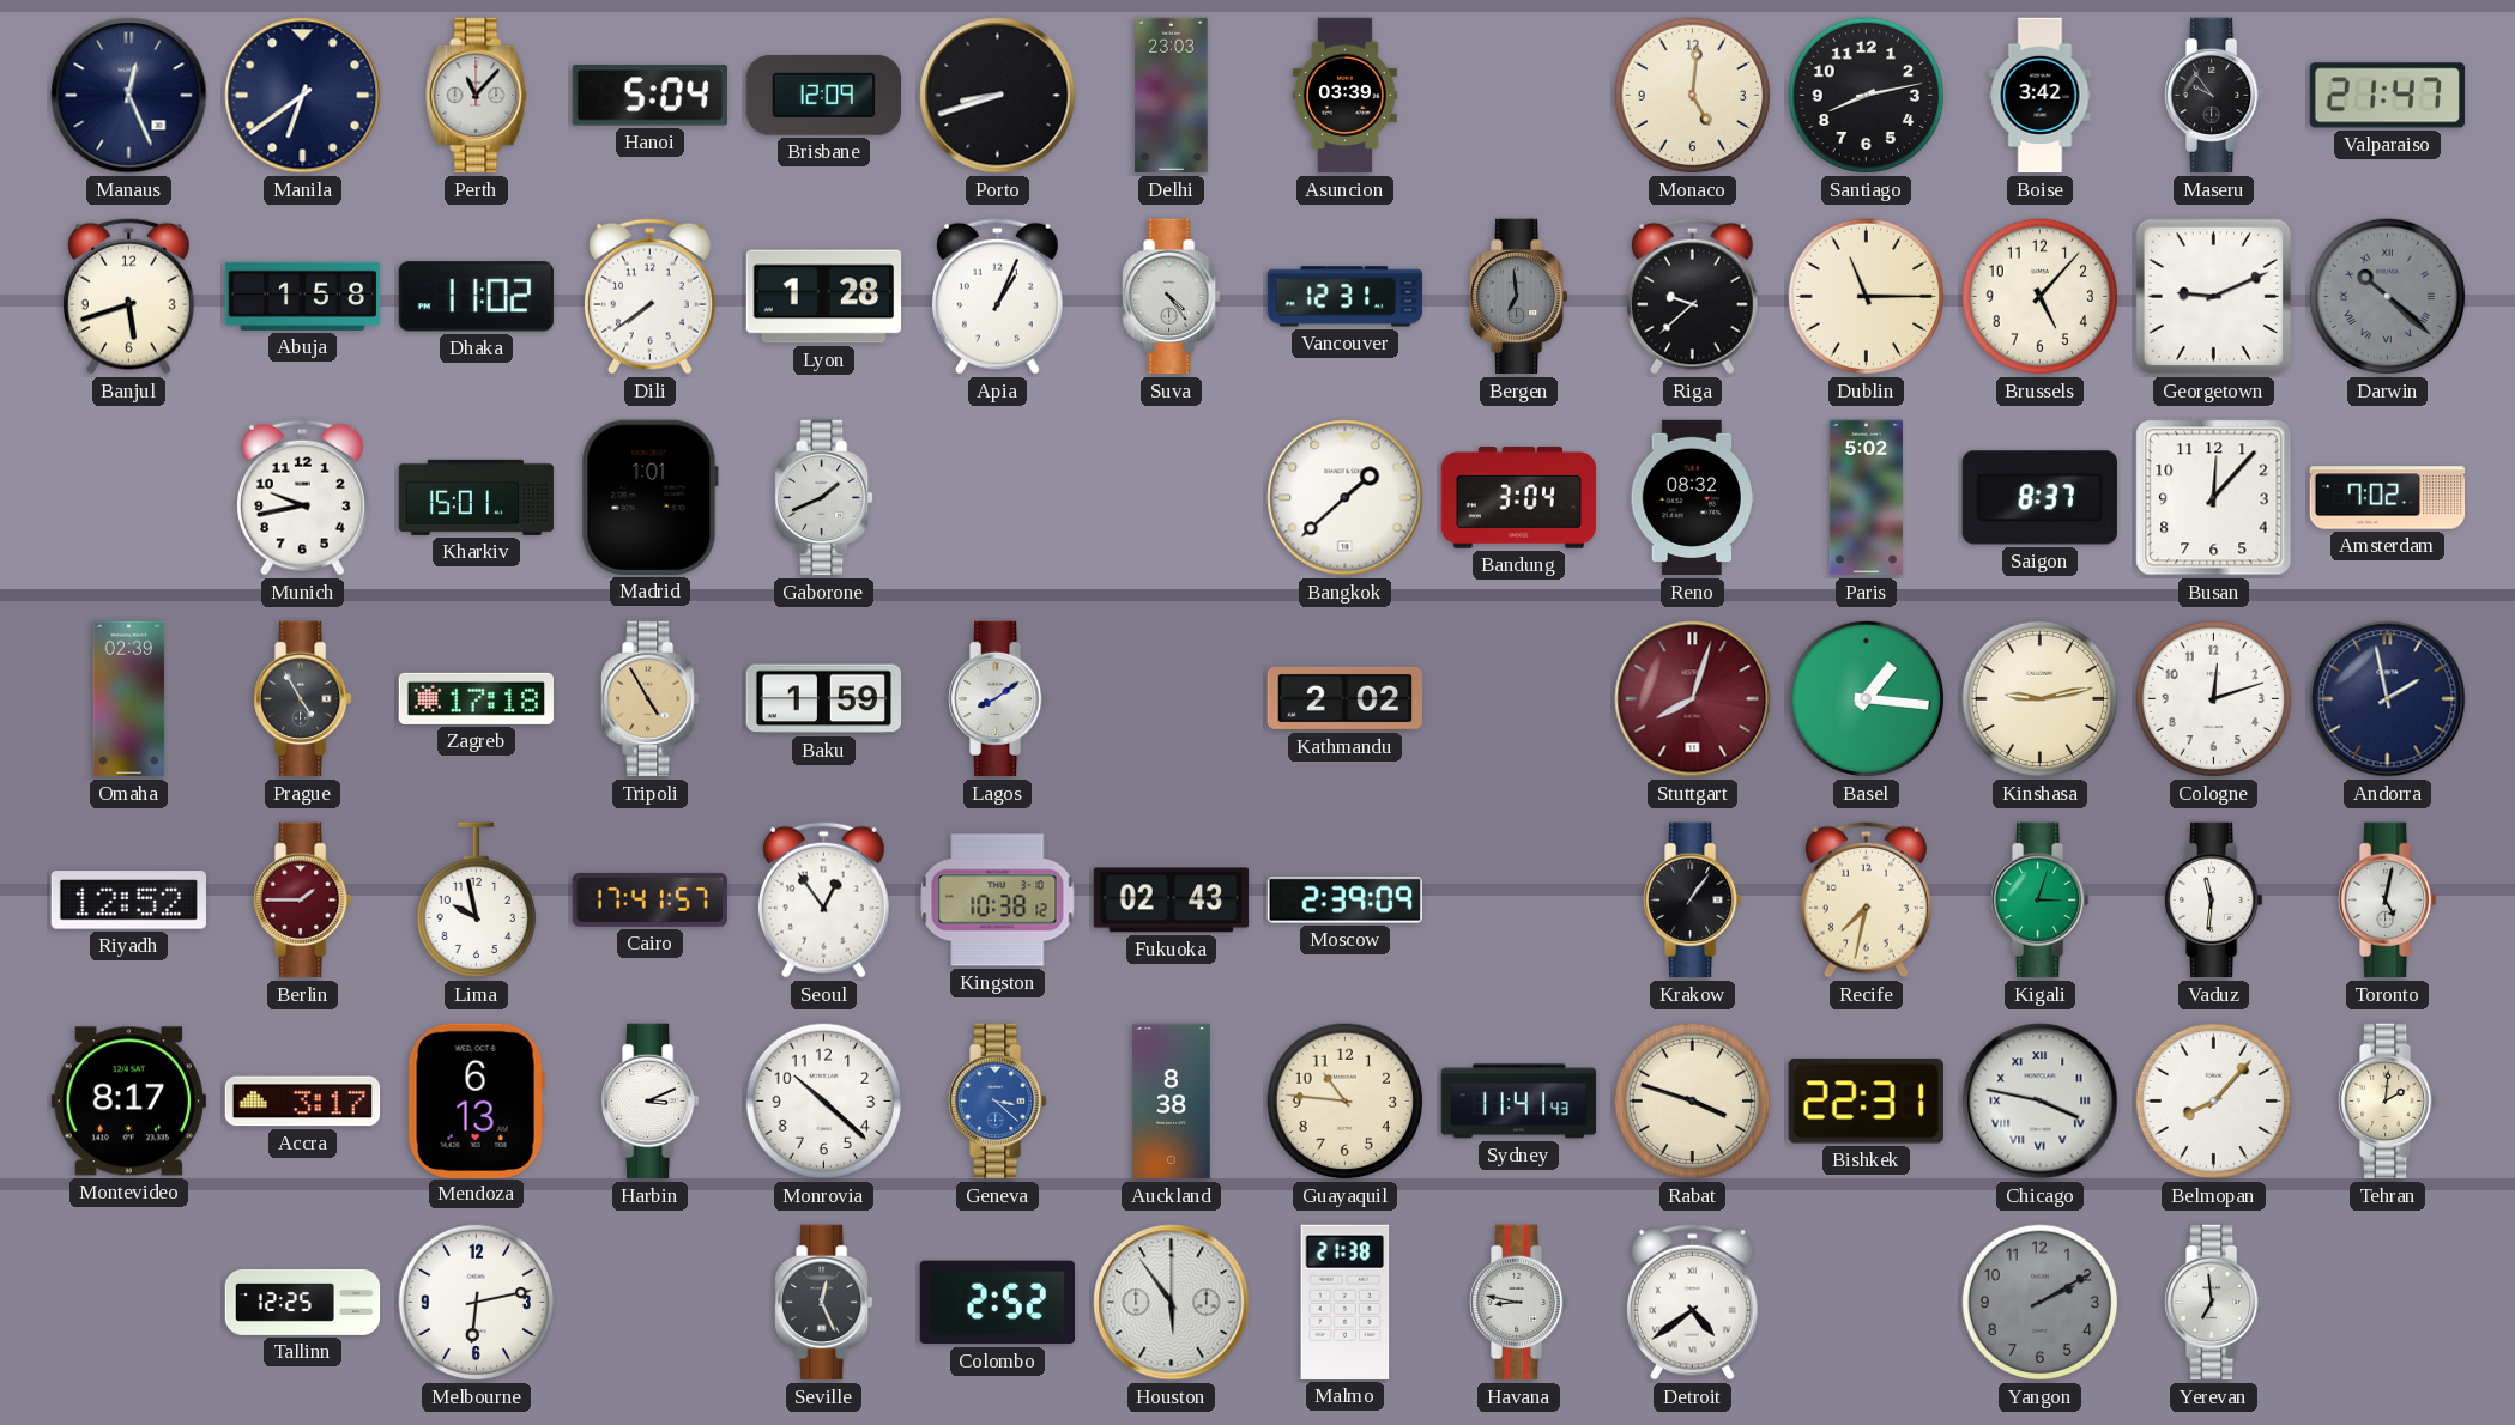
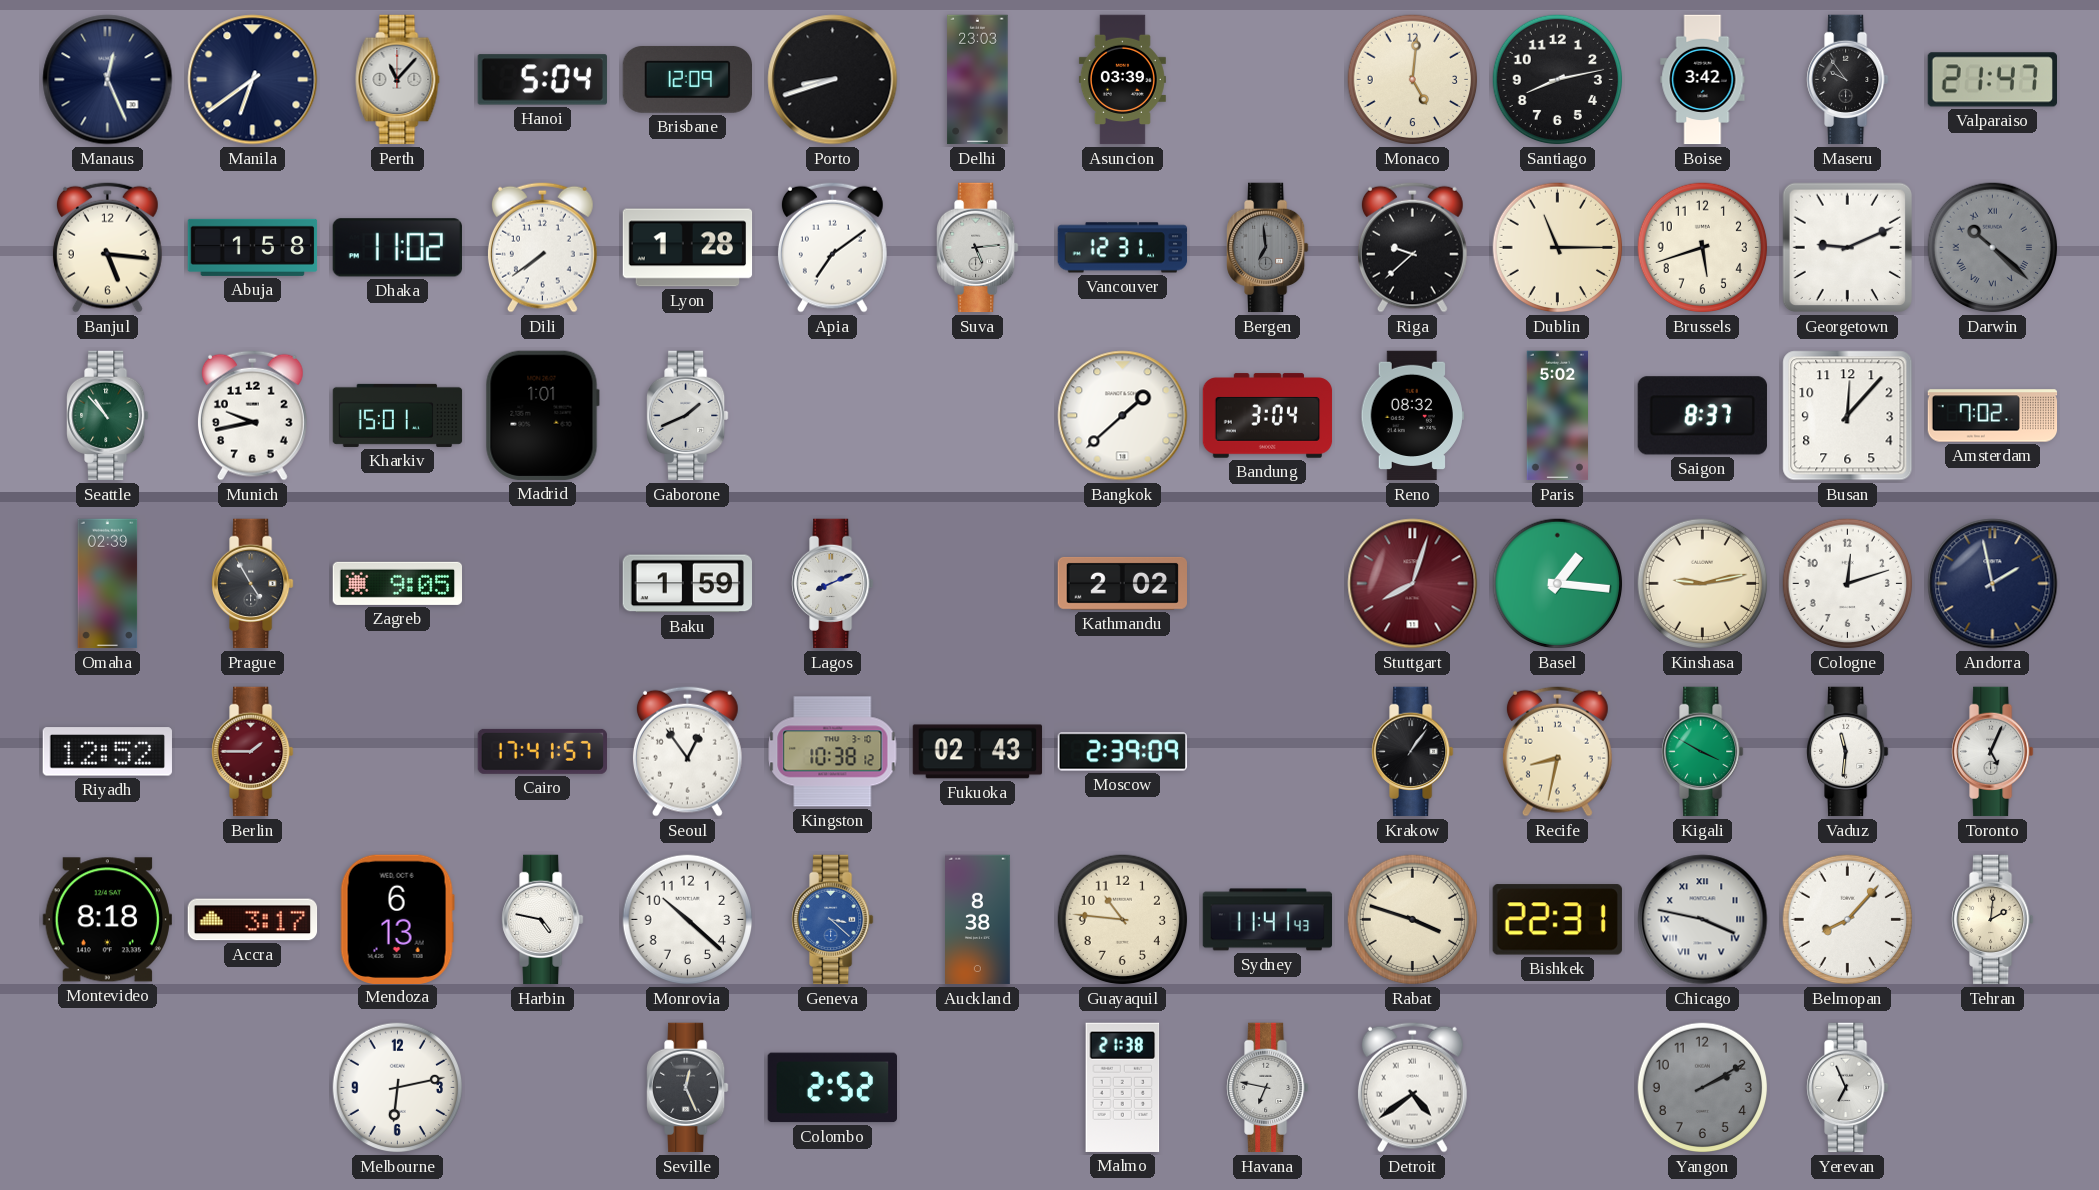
Banjul: 5:42 -> 5:16
Apia: 1:04 -> 7:09
Suva: 4:24 -> 5:14
Brussels: 5:07 -> 5:42
Seattle: none -> 10:53
Zagreb: 17:18 -> 9:05
Tripoli: 4:55 -> none
Lagos: 8:09 -> 8:11
Lima: 9:58 -> none
Recife: 7:32 -> 8:32
Kigali: 3:03 -> 3:50
Toronto: 5:02 -> 5:04
Montevideo: 8:17 -> 8:18
Harbin: 3:11 -> 4:47
Tallinn: 12:25 -> none
Houston: 5:54 -> none
Havana: 8:47 -> 6:47
Yerevan: 6:59 -> 6:56
